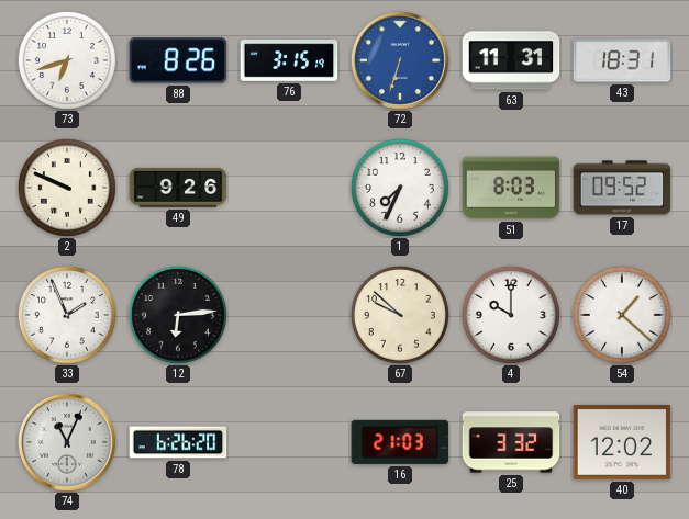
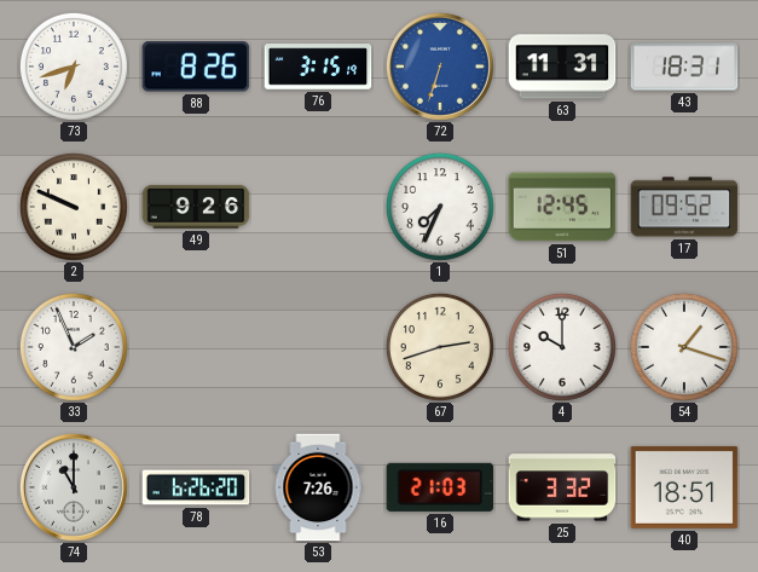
51: 8:03 -> 12:45
12: 6:14 -> none
67: 9:52 -> 2:42
54: 1:22 -> 1:18
74: 11:04 -> 11:00
53: none -> 7:26
40: 12:02 -> 18:51
